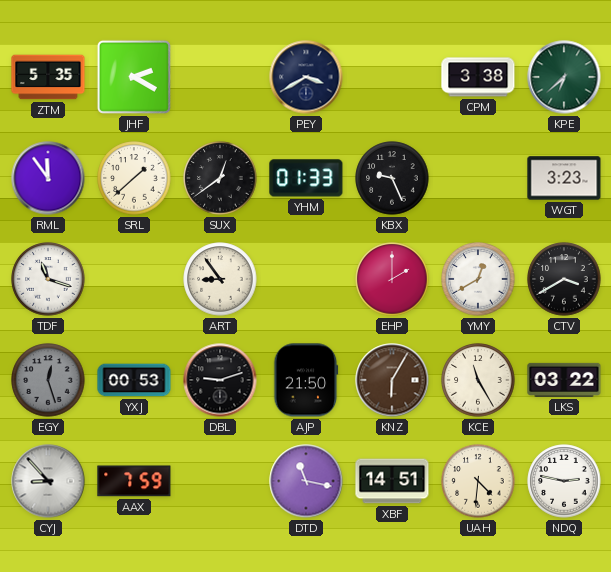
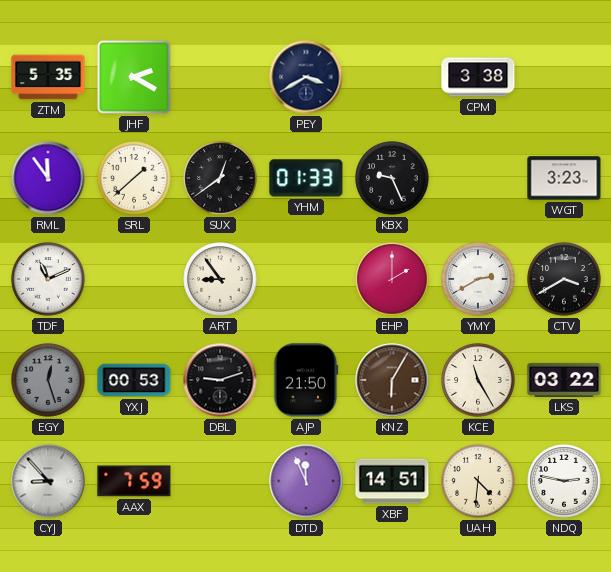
KPE: 6:38 -> none
TDF: 11:18 -> 11:11
YMY: 12:40 -> 2:40
DTD: 11:17 -> 11:56
